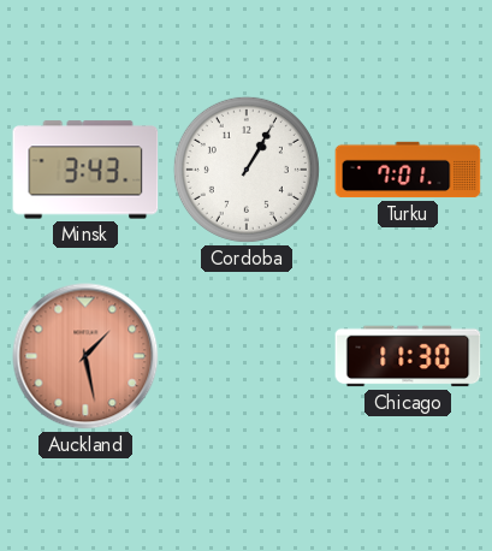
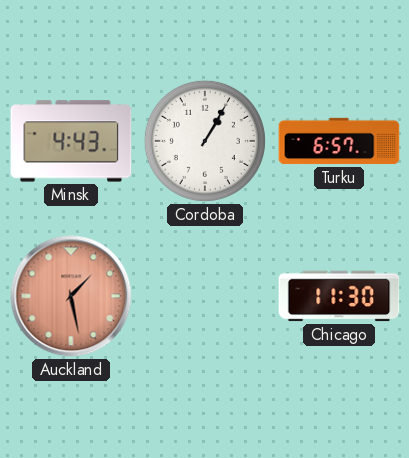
Minsk: 3:43 -> 4:43
Turku: 7:01 -> 6:57
